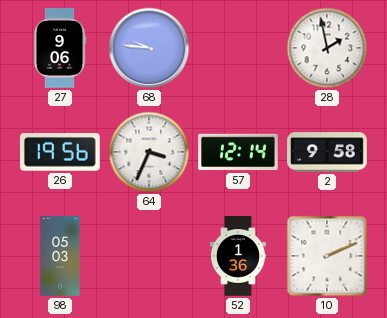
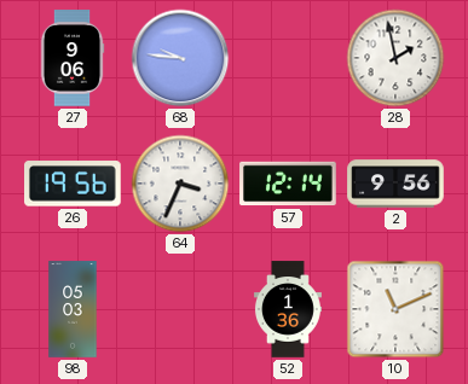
2: 9:58 -> 9:56
10: 2:11 -> 11:11
